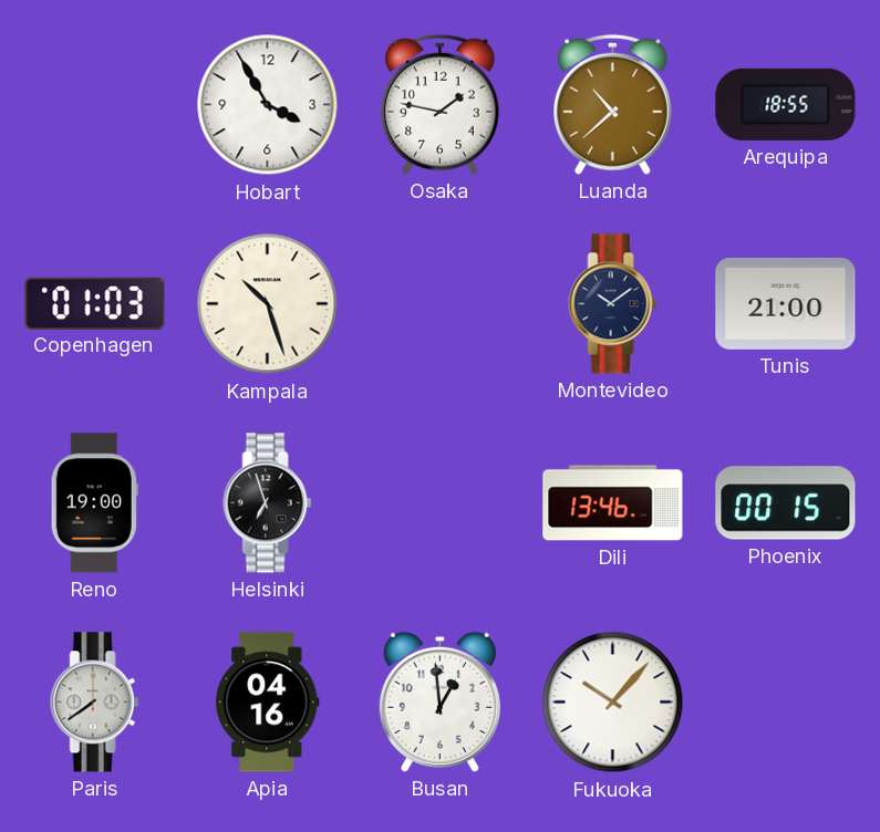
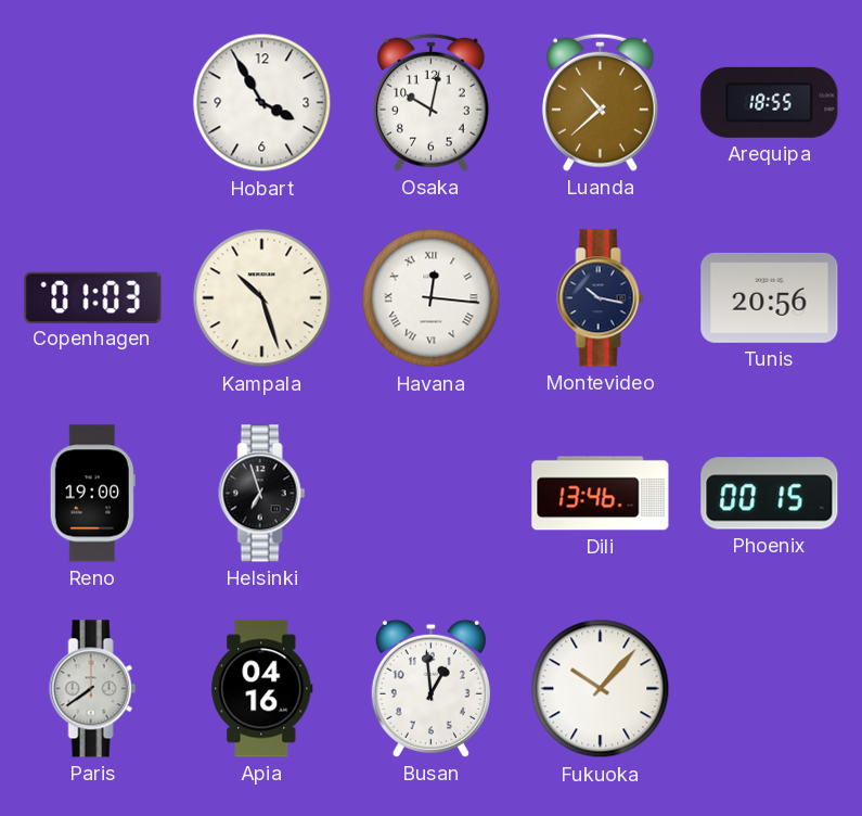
Osaka: 1:47 -> 10:02
Havana: none -> 12:16
Montevideo: 10:09 -> 10:17
Tunis: 21:00 -> 20:56
